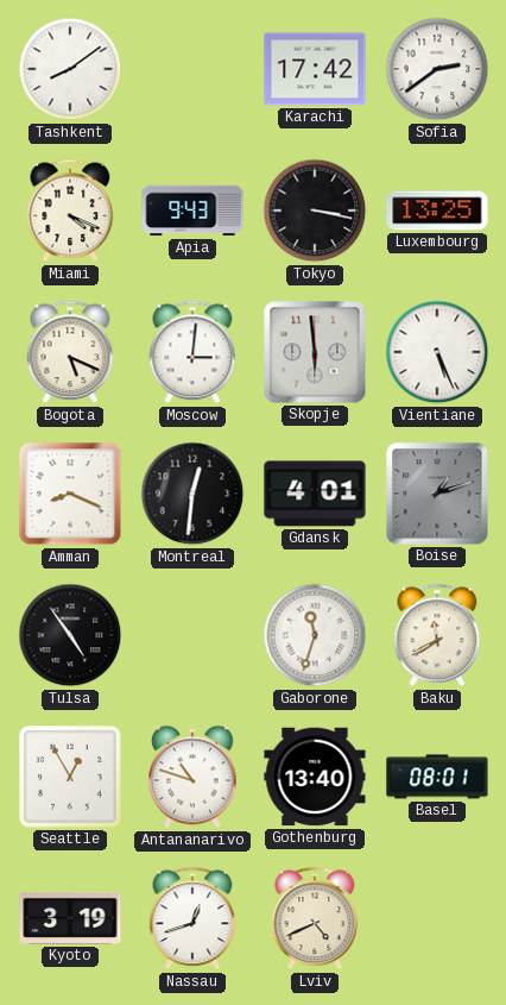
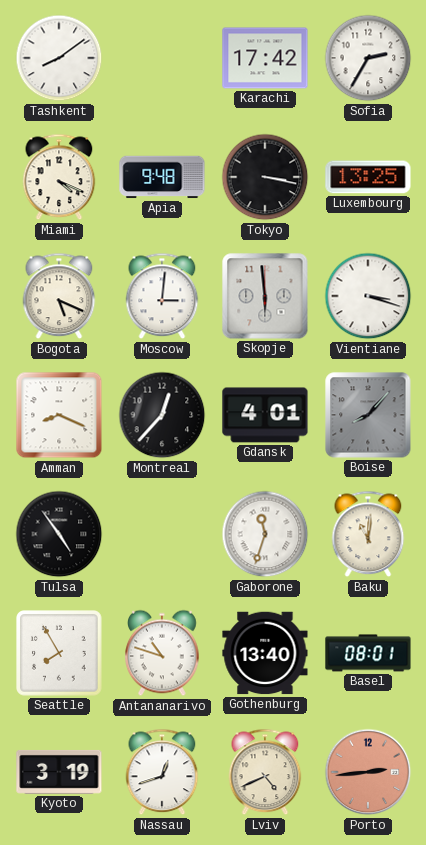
Sofia: 2:39 -> 2:35
Apia: 9:43 -> 9:48
Vientiane: 5:26 -> 3:18
Montreal: 12:31 -> 12:37
Boise: 1:12 -> 8:07
Baku: 11:40 -> 11:01
Seattle: 12:55 -> 7:55
Porto: none -> 2:44
